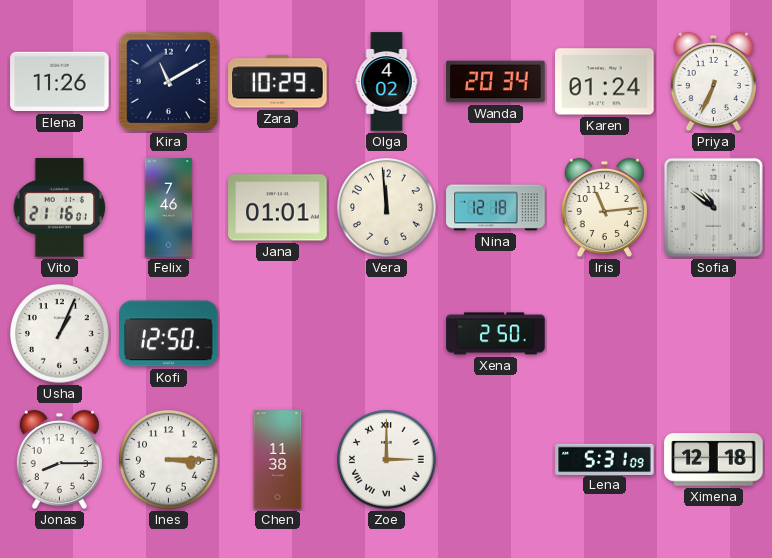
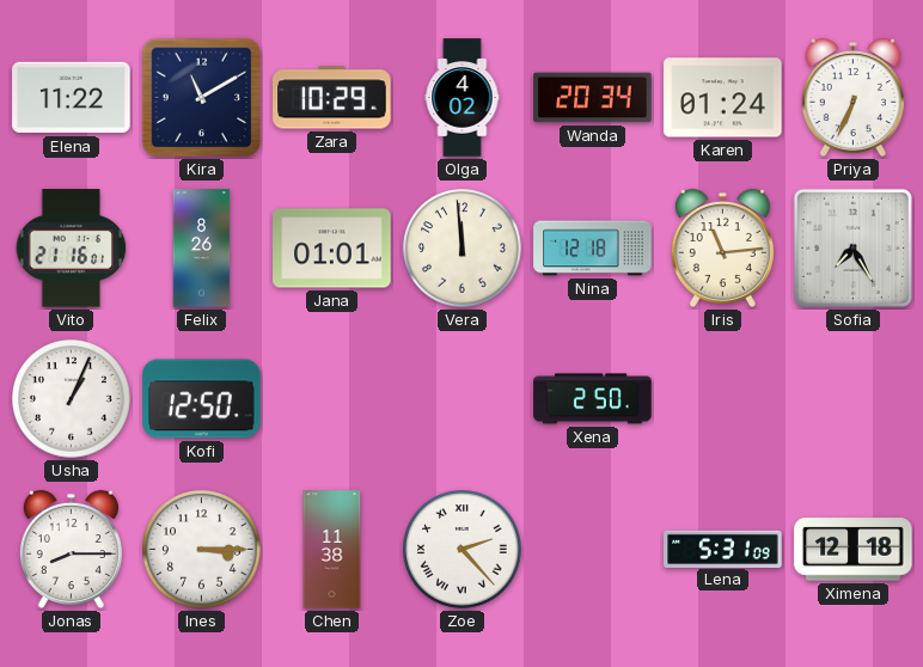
Elena: 11:26 -> 11:22
Felix: 7:46 -> 8:26
Sofia: 10:51 -> 7:25
Zoe: 3:00 -> 2:23
